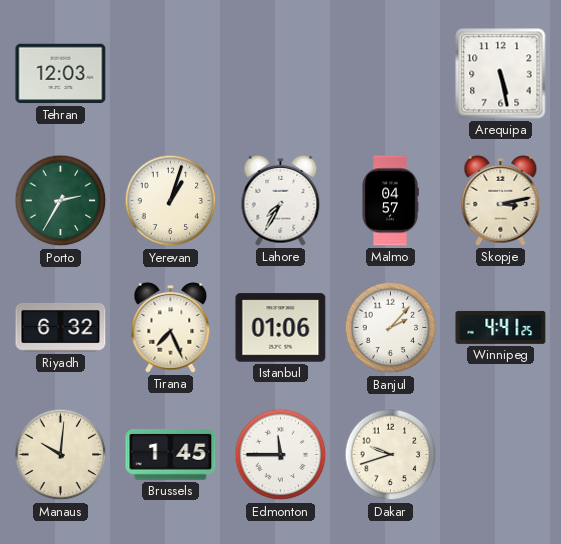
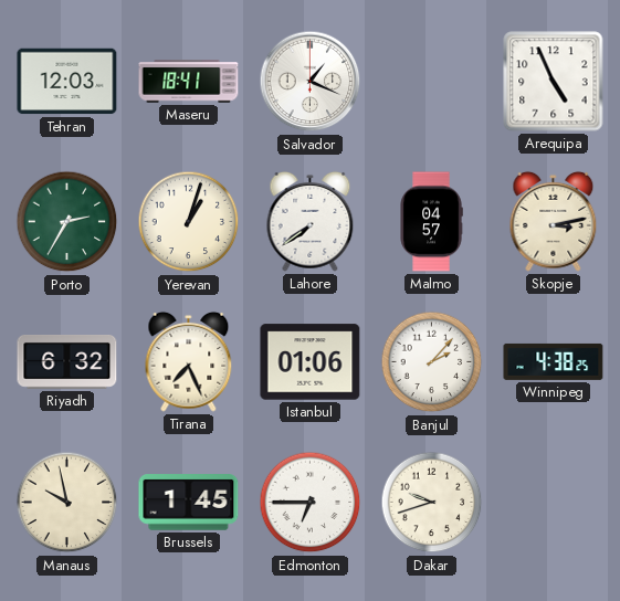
Maseru: none -> 18:41
Salvador: none -> 1:19
Arequipa: 5:28 -> 4:56
Lahore: 7:35 -> 7:39
Winnipeg: 4:41 -> 4:38
Manaus: 10:01 -> 9:58
Edmonton: 11:45 -> 6:45
